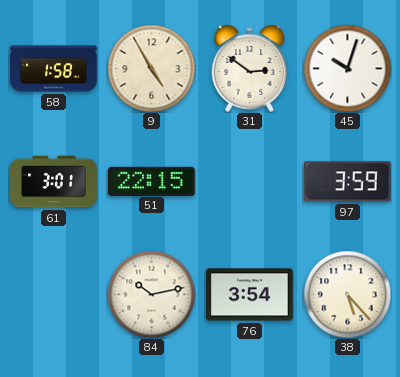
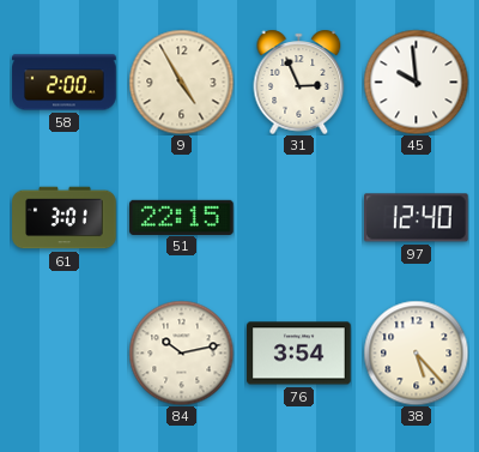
58: 1:58 -> 2:00
31: 2:51 -> 2:56
45: 10:03 -> 9:59
97: 3:59 -> 12:40
